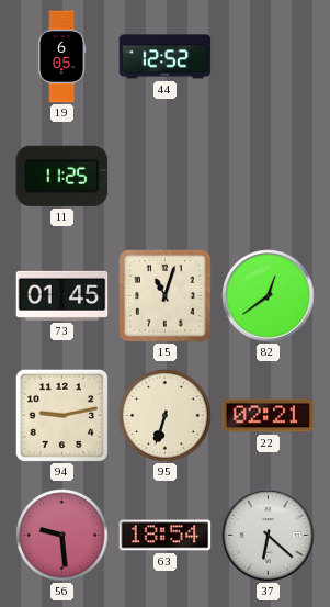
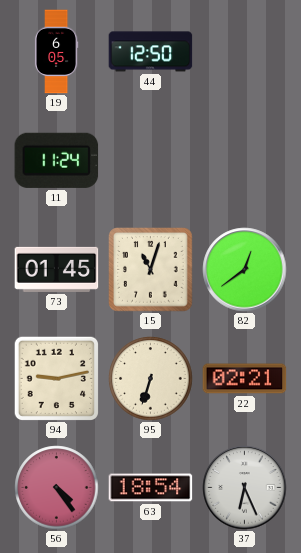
44: 12:52 -> 12:50
11: 11:25 -> 11:24
56: 9:29 -> 4:24
37: 6:22 -> 6:26
